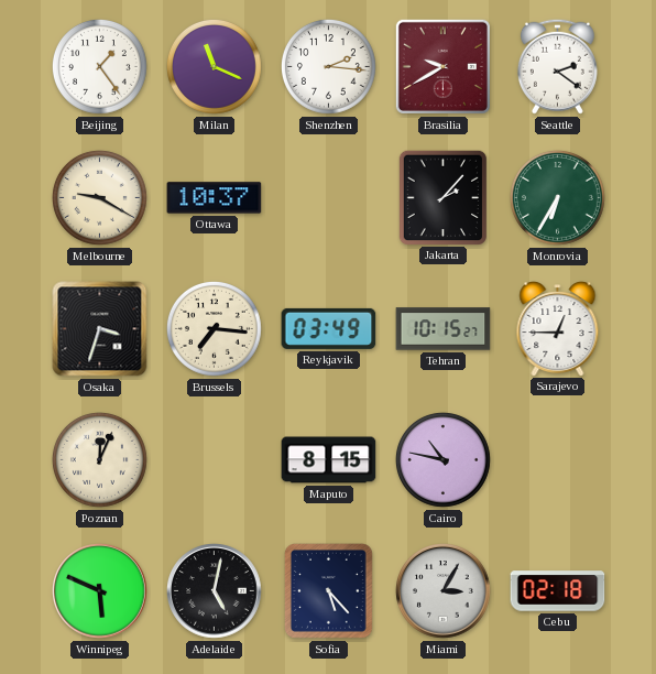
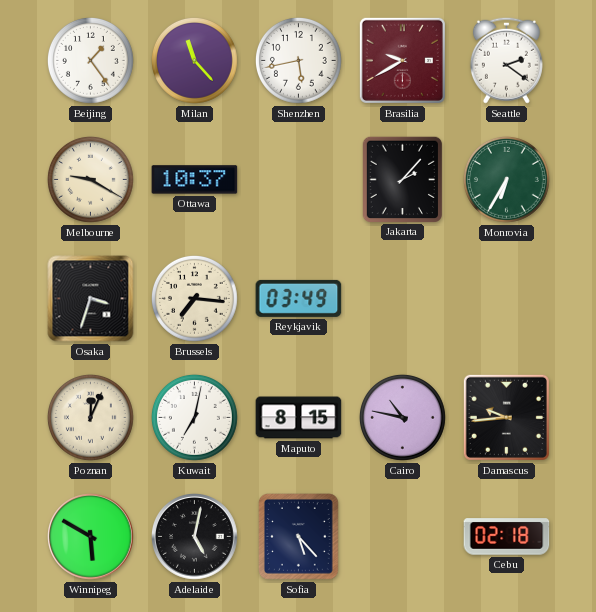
Milan: 11:19 -> 11:23
Shenzhen: 2:16 -> 5:43
Tehran: 10:15 -> none
Sarajevo: 12:45 -> none
Kuwait: none -> 7:02
Damascus: none -> 9:44
Winnipeg: 5:49 -> 5:50
Miami: 3:05 -> none
